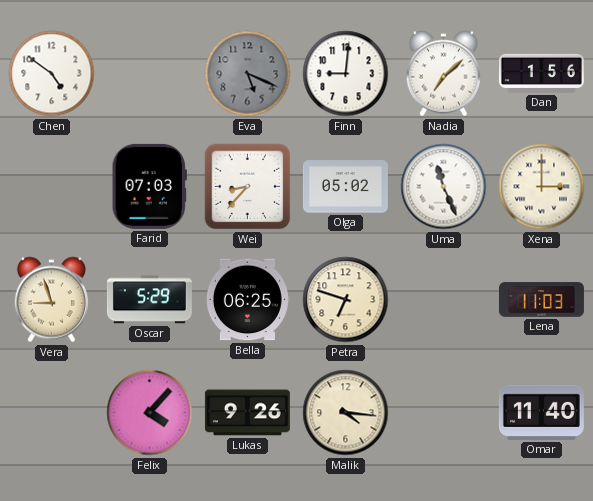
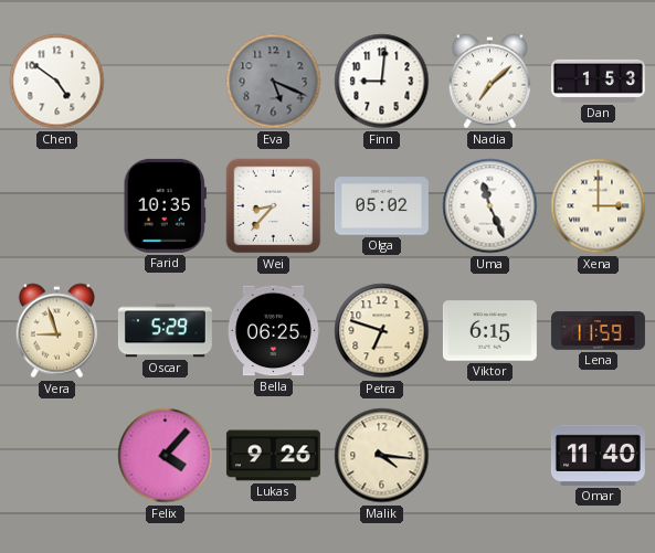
Dan: 1:56 -> 1:53
Farid: 07:03 -> 10:35
Viktor: none -> 6:15
Lena: 11:03 -> 11:59
